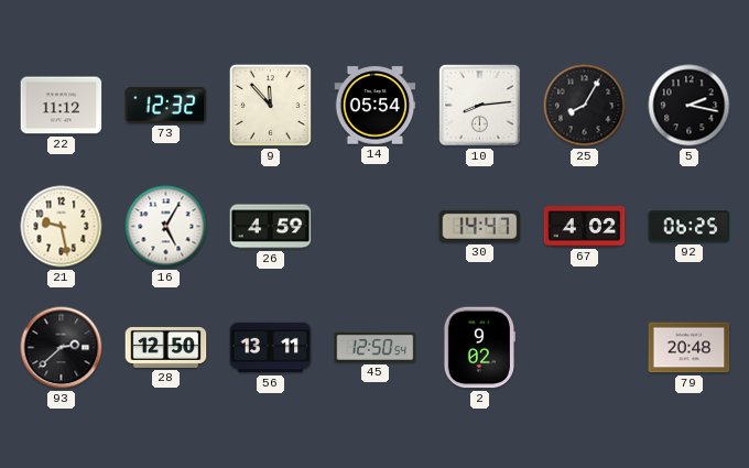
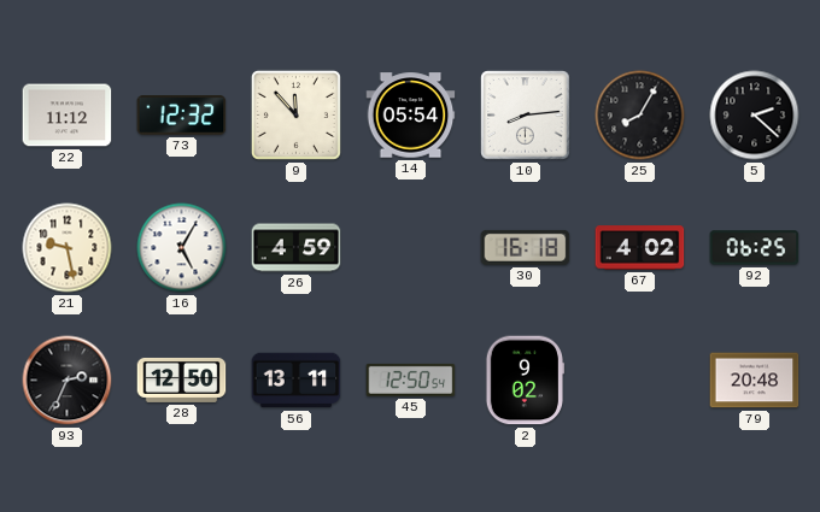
5: 2:17 -> 2:22
30: 14:47 -> 16:18
93: 2:38 -> 2:34
